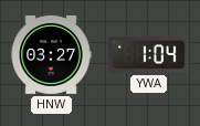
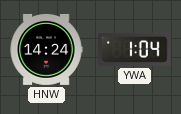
HNW: 03:27 -> 14:24
